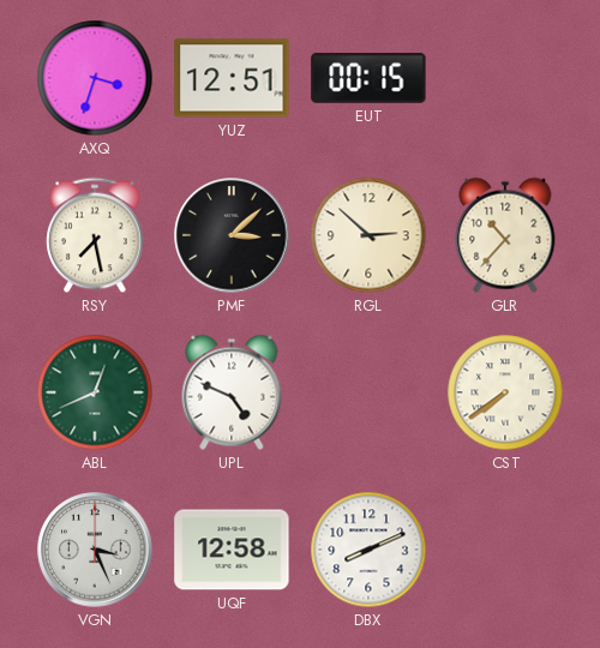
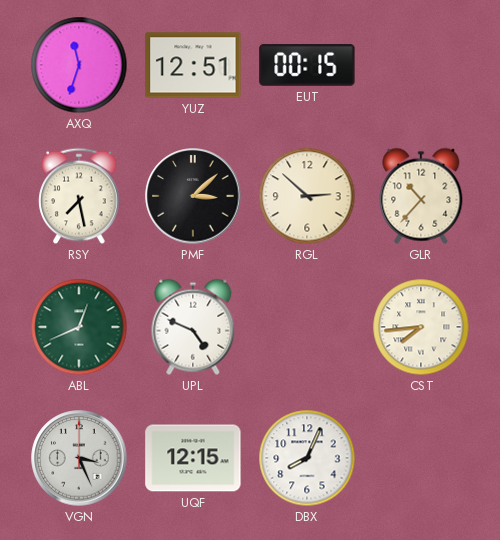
AXQ: 3:33 -> 11:33
CST: 7:39 -> 7:44
UQF: 12:58 -> 12:15
DBX: 8:11 -> 8:04
